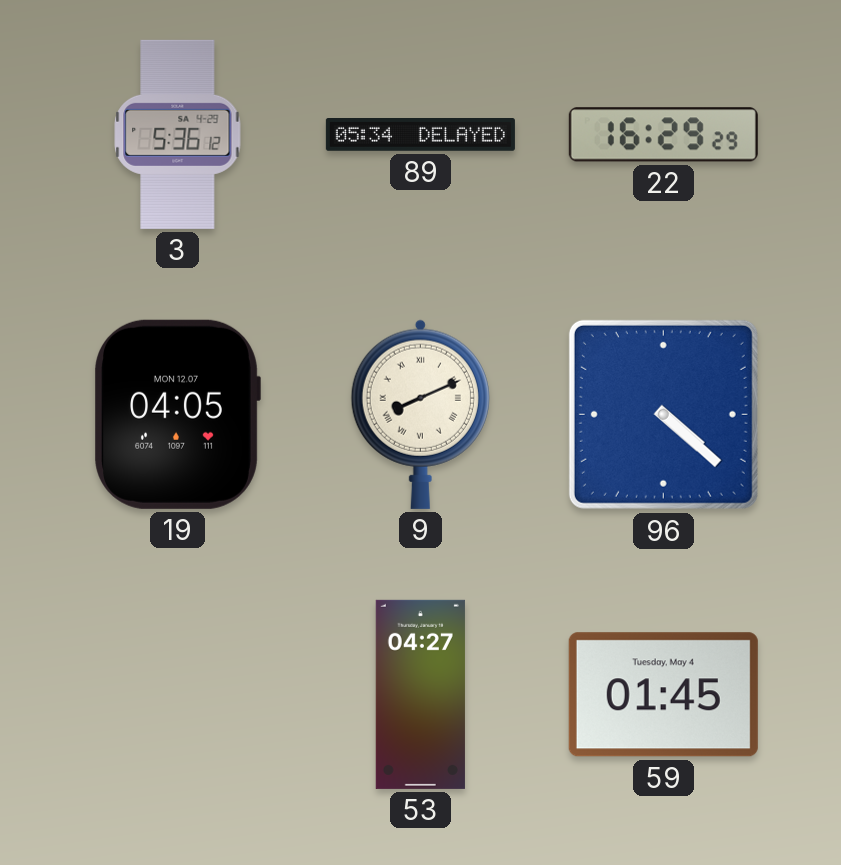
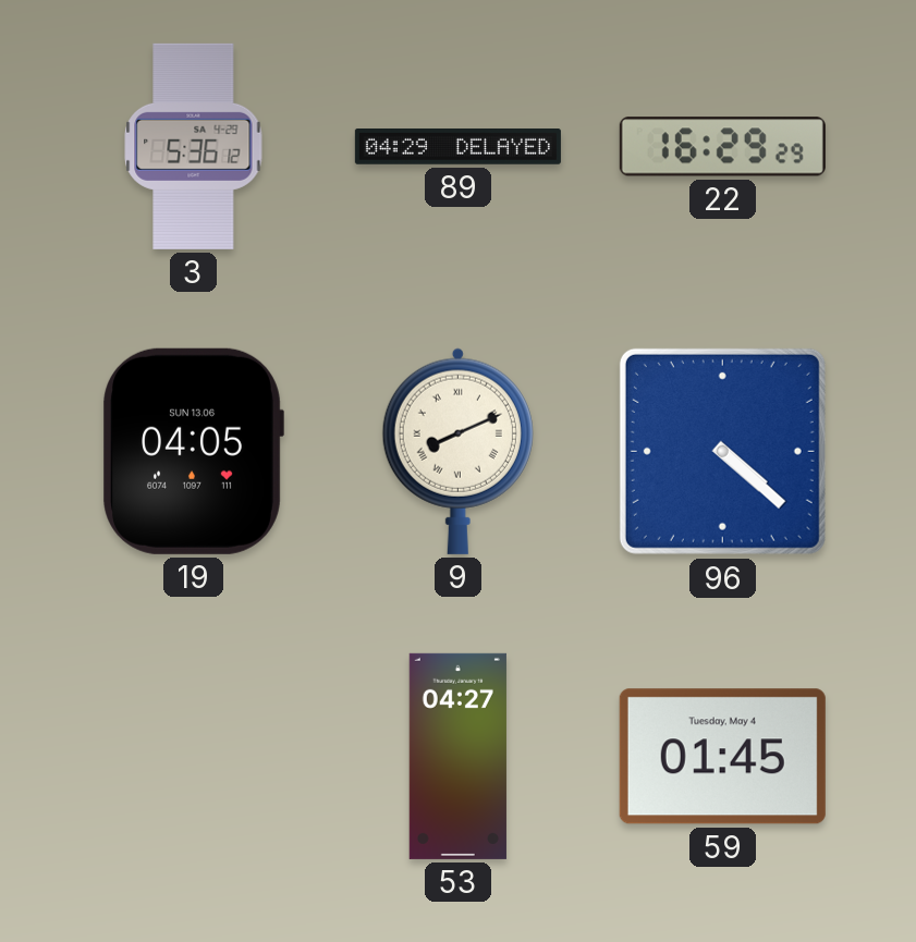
89: 05:34 -> 04:29
19 date: MON 12.07 -> SUN 13.06
